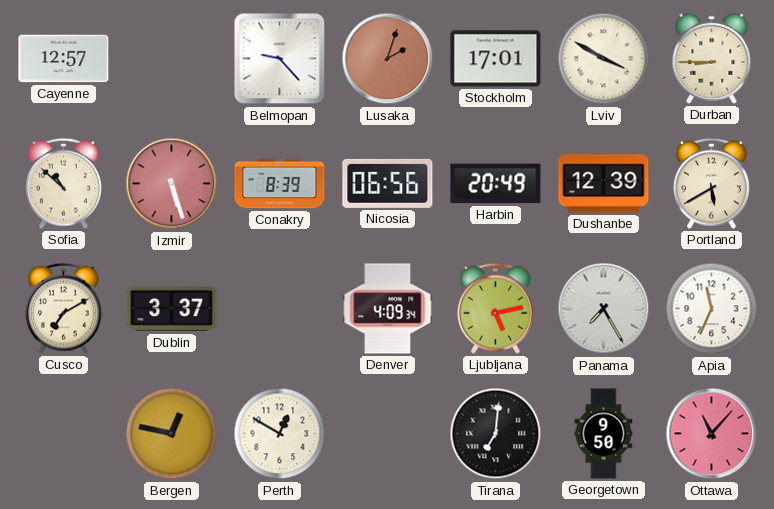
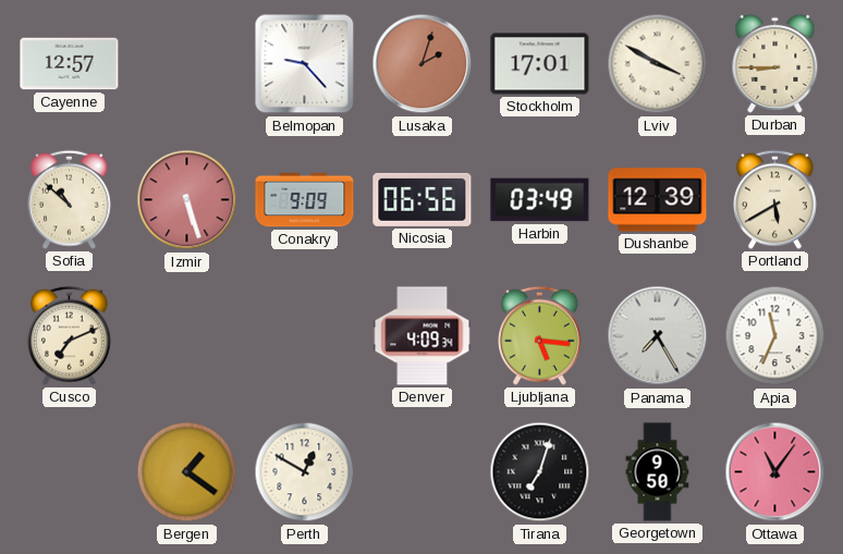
Conakry: 8:39 -> 9:09
Harbin: 20:49 -> 03:49
Cusco: 7:10 -> 7:11
Dublin: 3:37 -> none
Ljubljana: 5:13 -> 5:16
Bergen: 12:47 -> 1:21
Tirana: 7:01 -> 7:03
Ottawa: 11:07 -> 11:06
